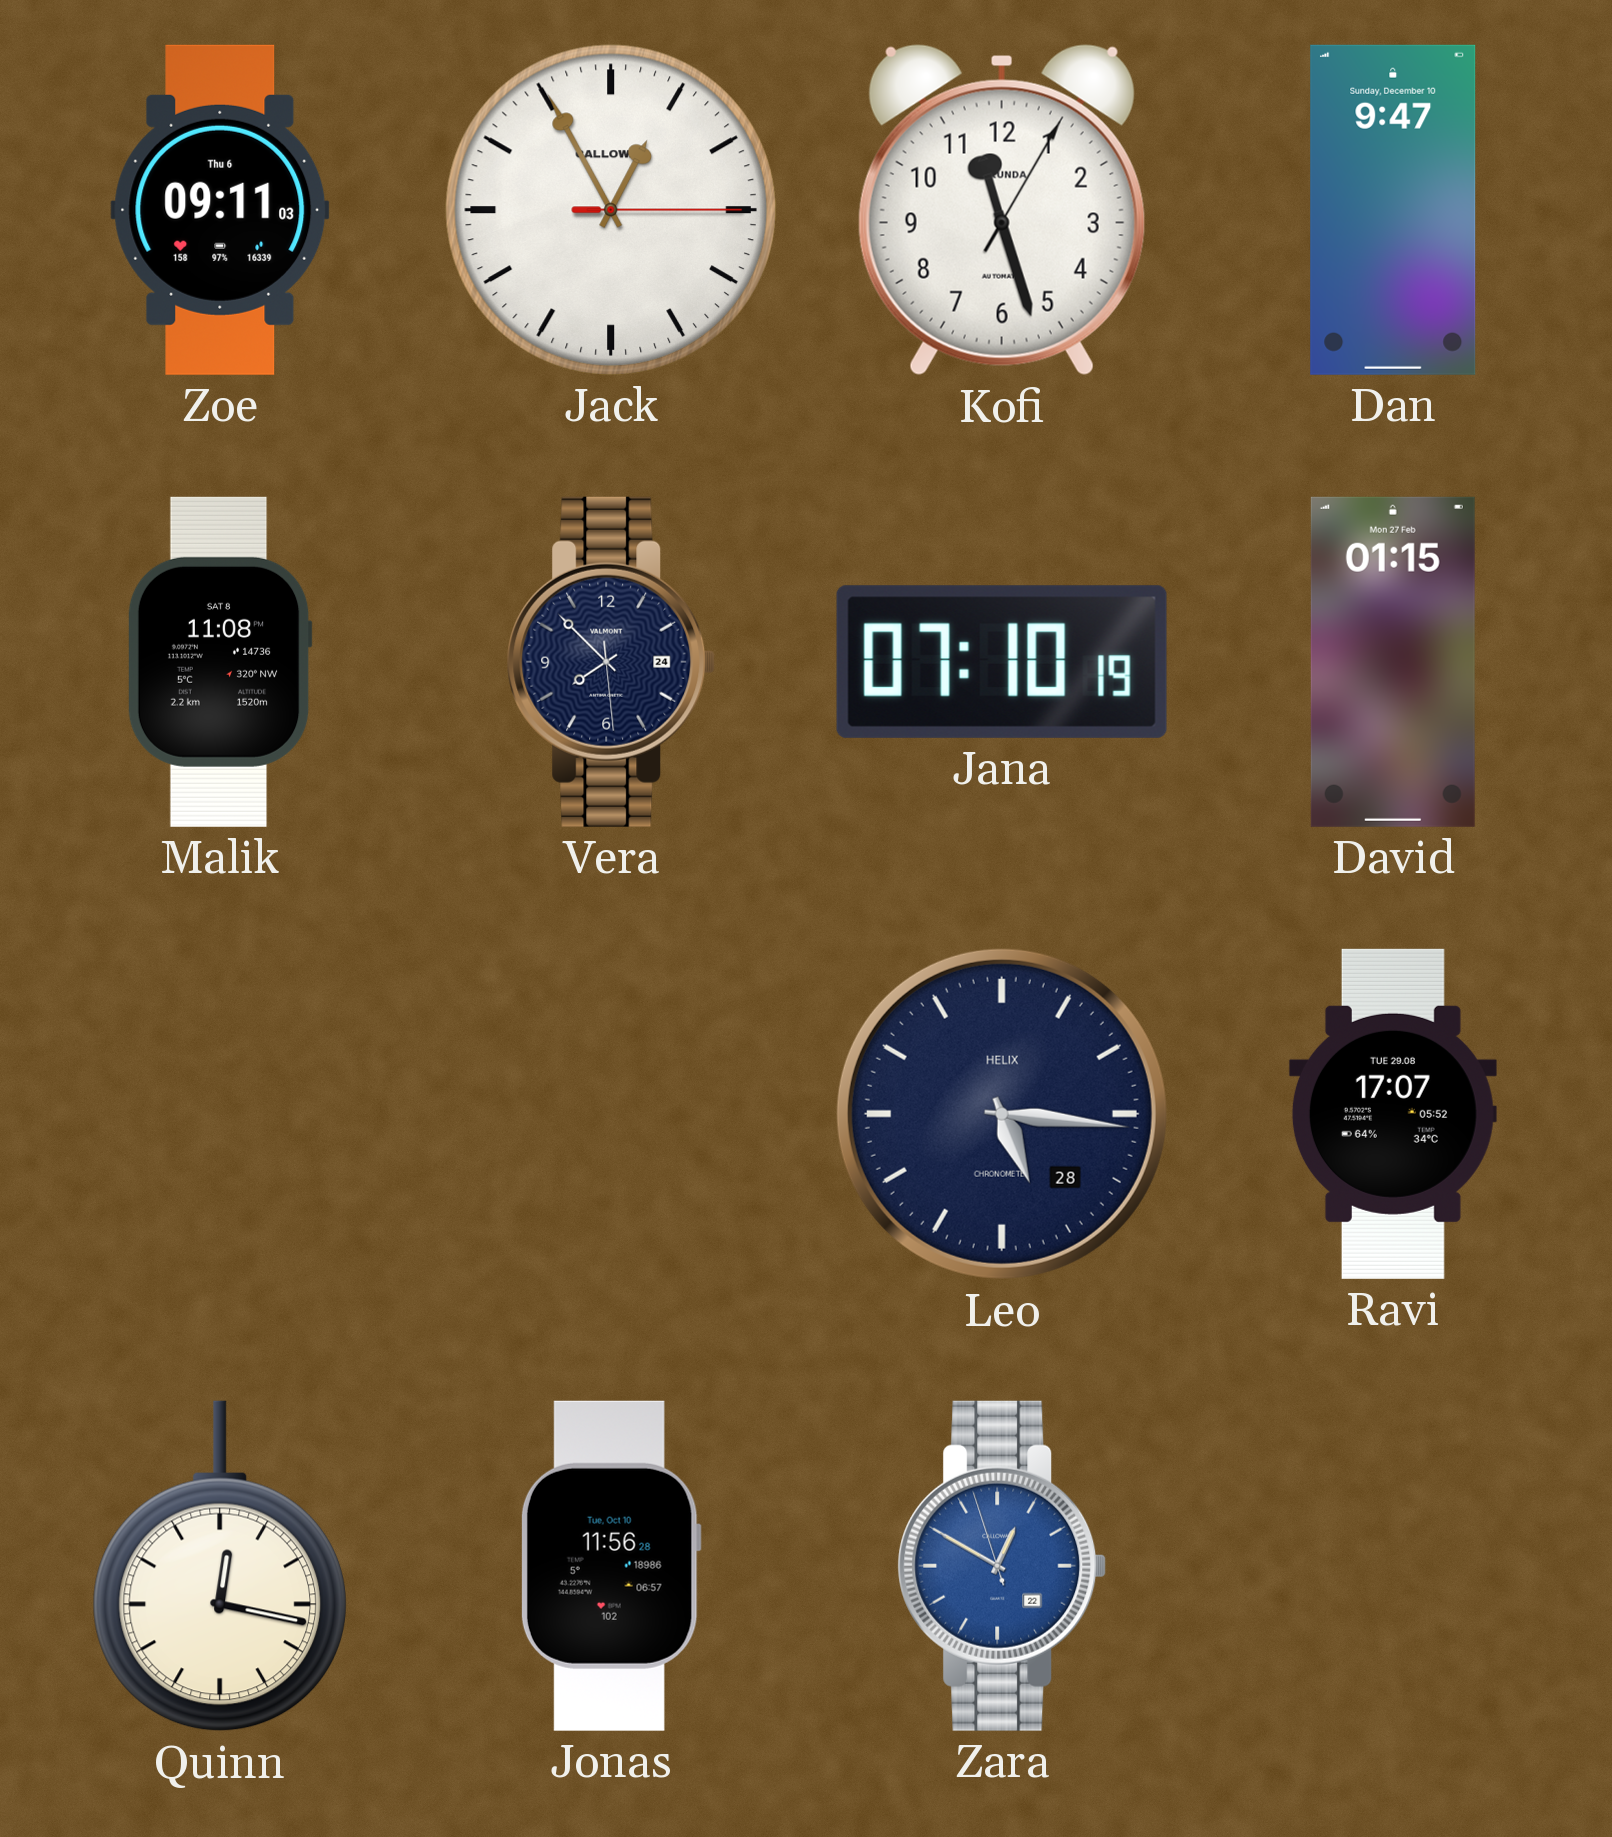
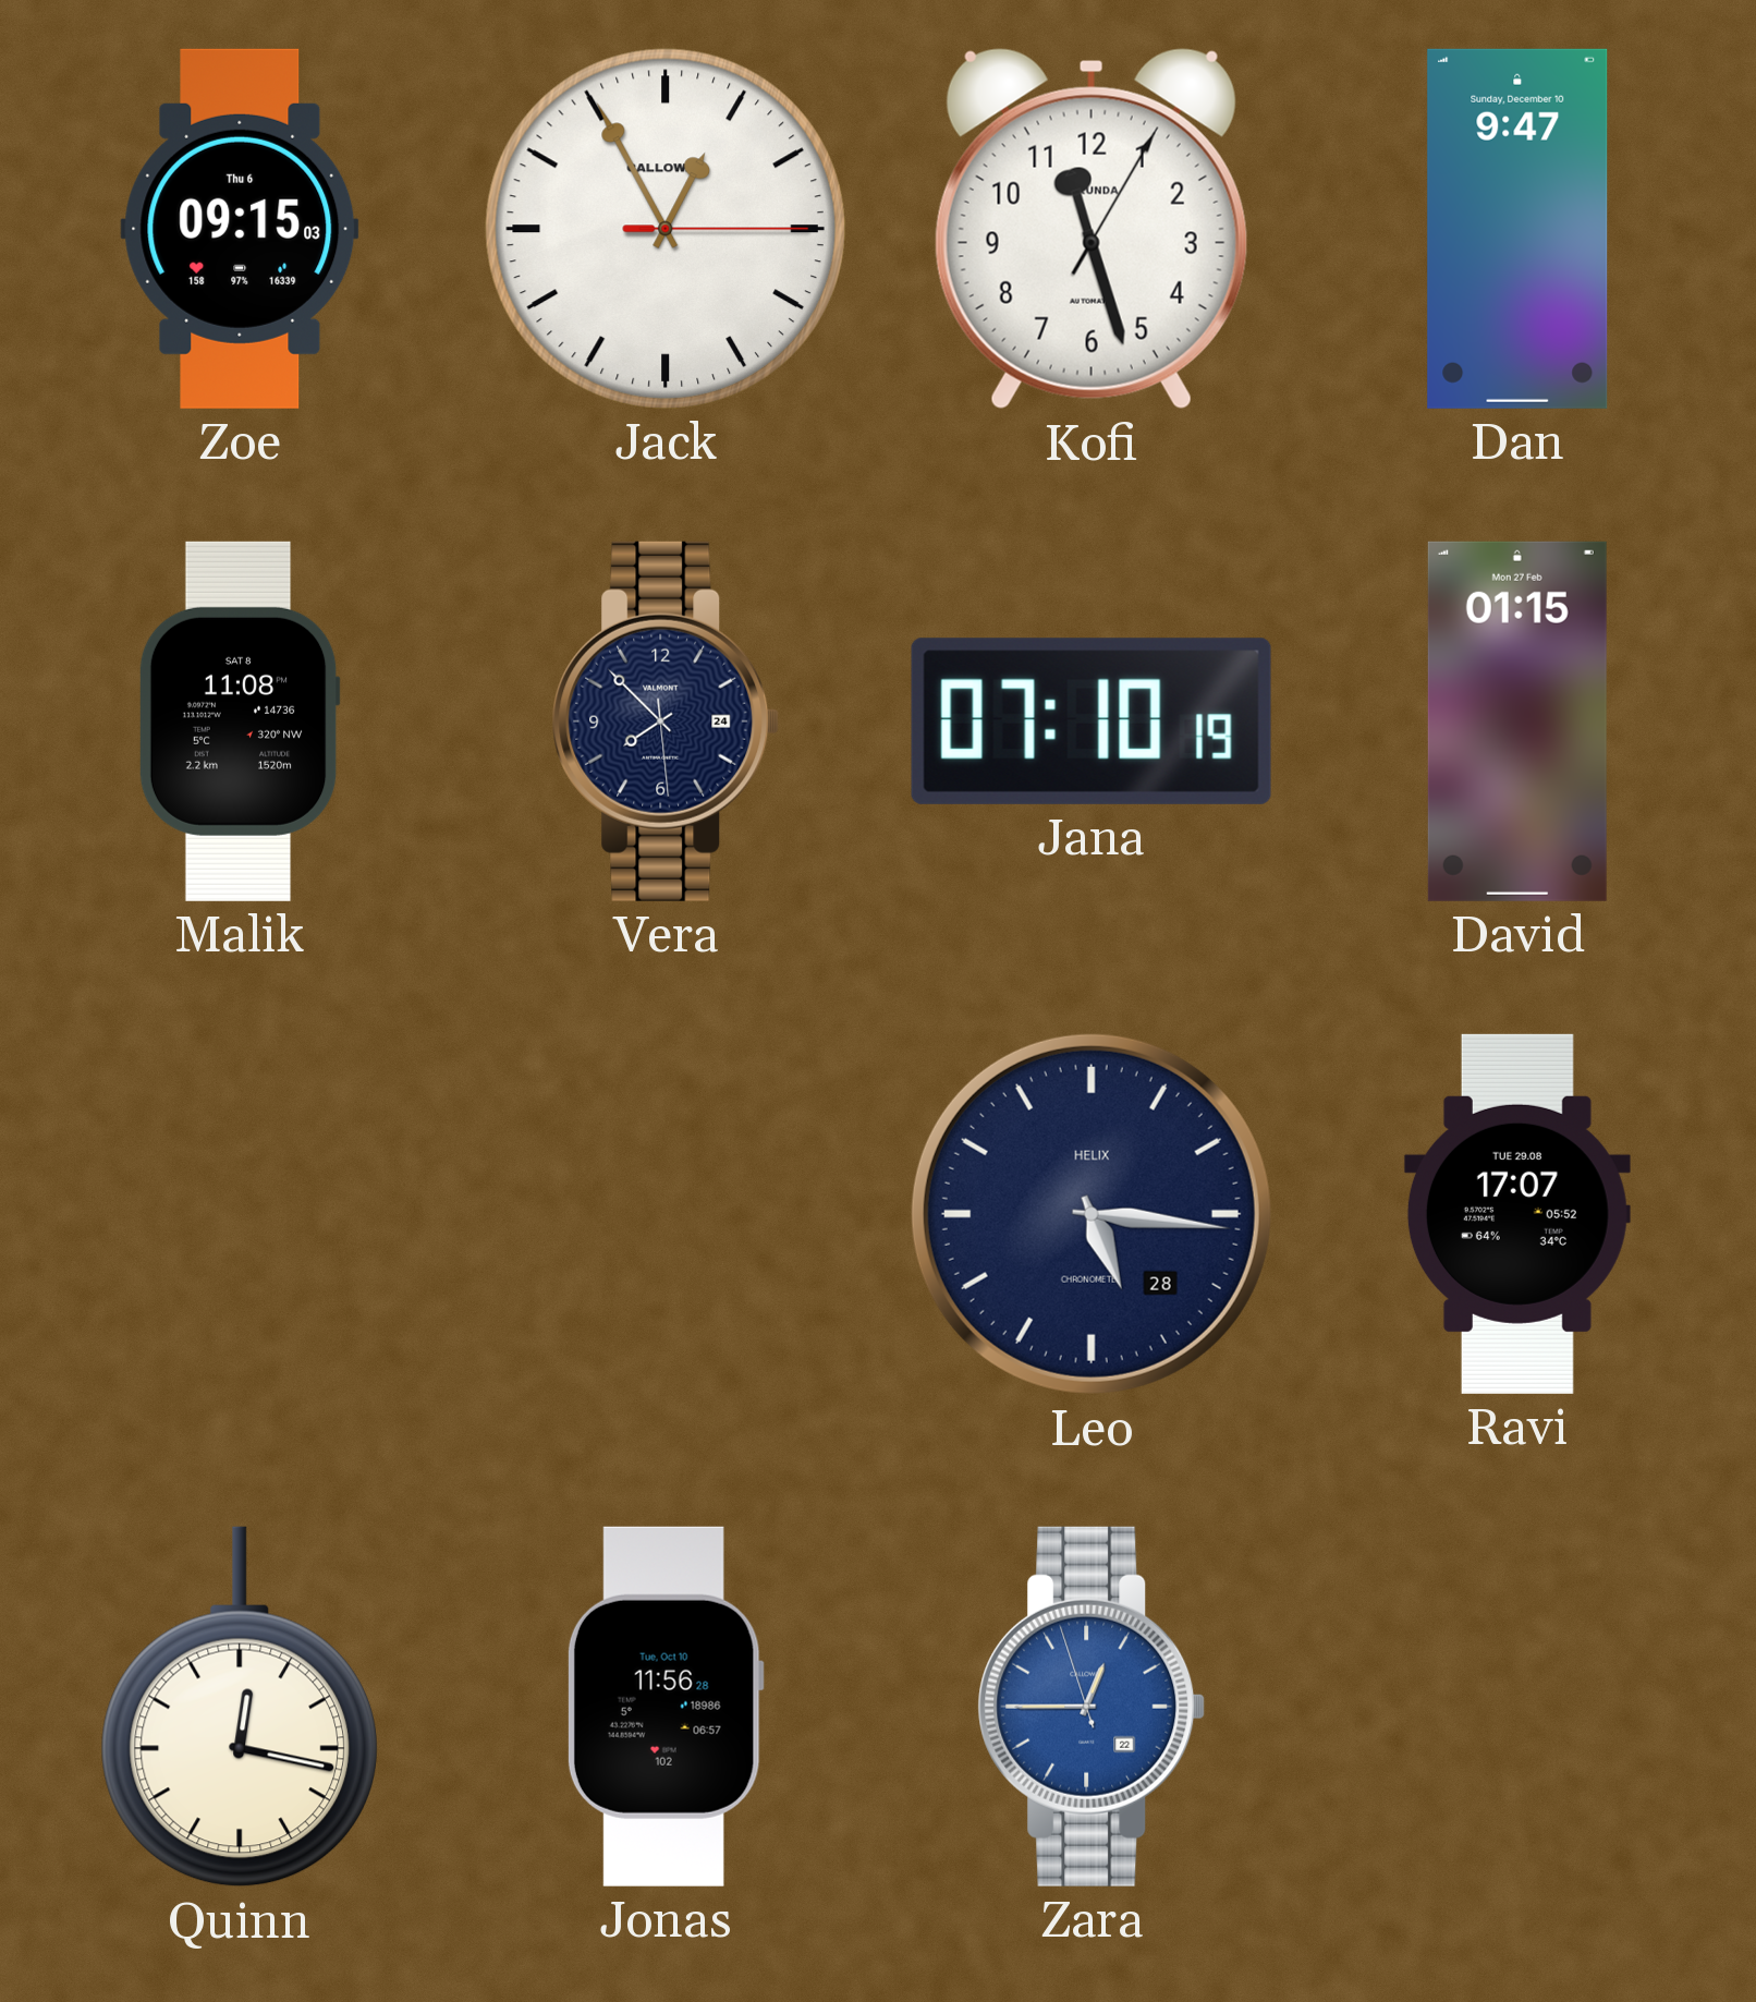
Zoe: 09:11 -> 09:15
Zara: 12:49 -> 12:44
